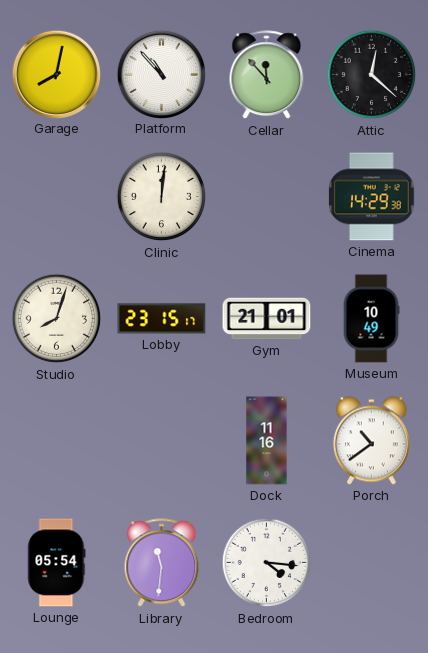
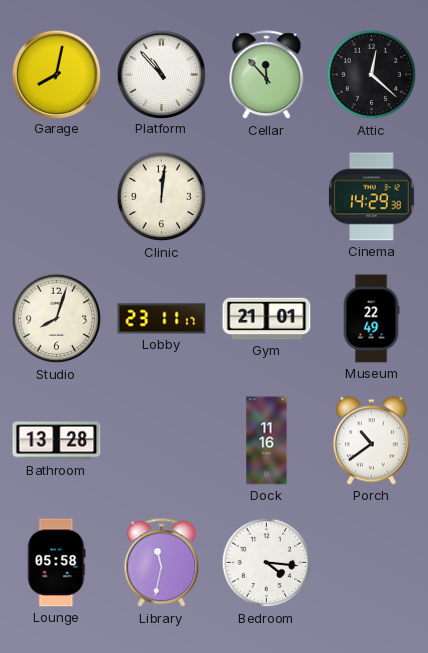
Lobby: 23:15 -> 23:11
Museum: 10:49 -> 22:49
Bathroom: none -> 13:28
Lounge: 05:54 -> 05:58
Library: 11:31 -> 11:32
